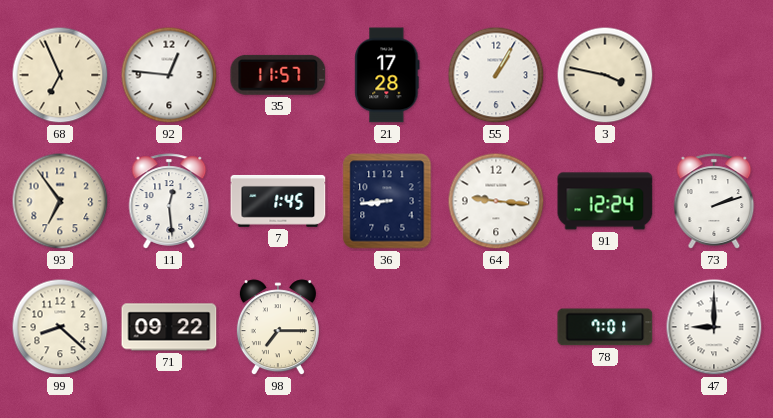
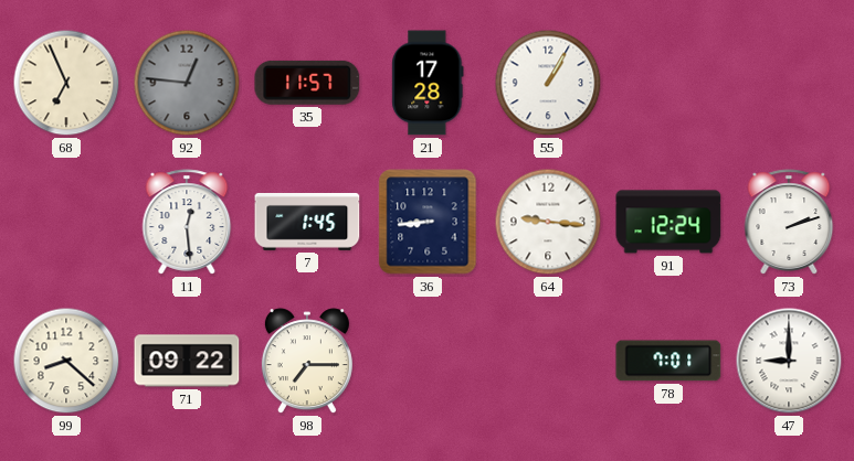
92 dial: white -> grey
3: 3:47 -> none
93: 6:54 -> none
